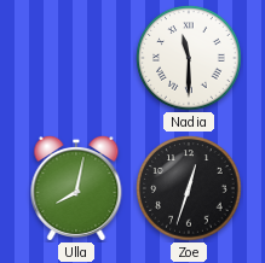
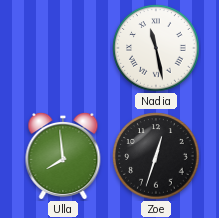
Nadia: 11:30 -> 11:28
Ulla: 8:02 -> 7:59
